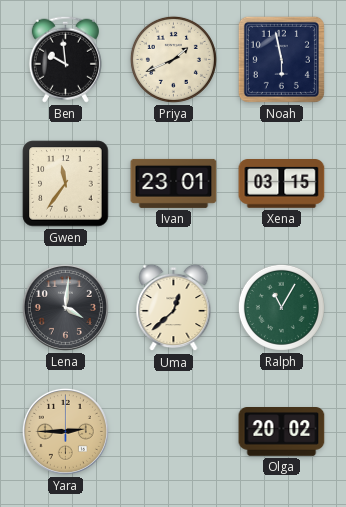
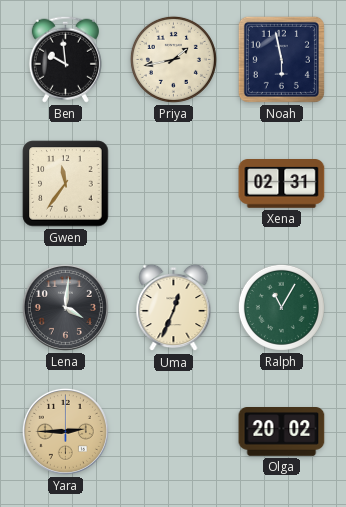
Priya: 1:41 -> 1:43
Ivan: 23:01 -> none
Xena: 03:15 -> 02:31
Uma: 12:38 -> 12:34
